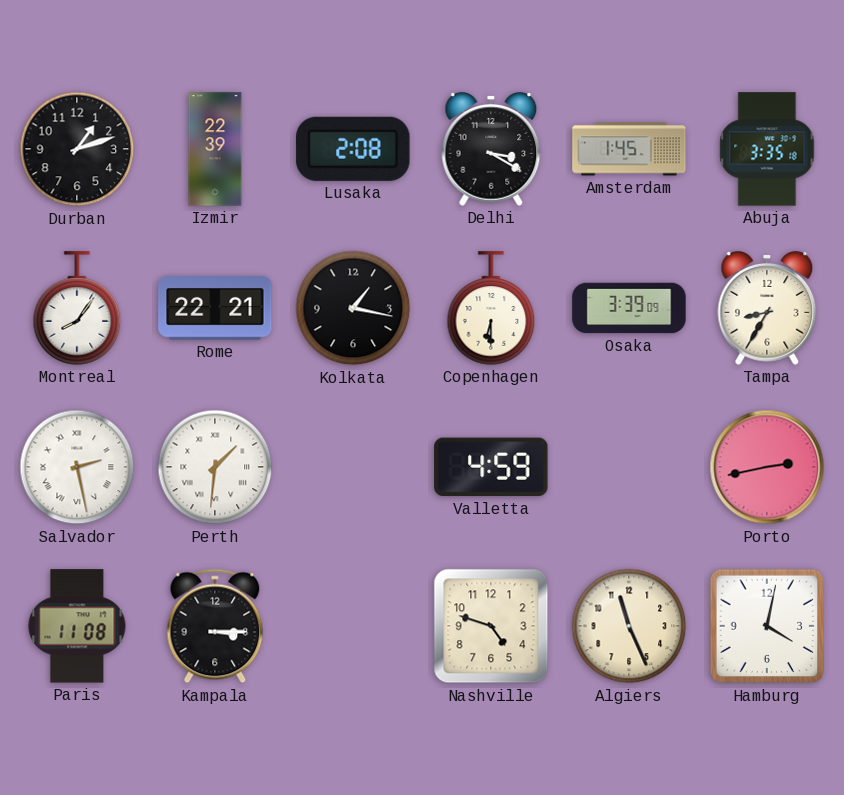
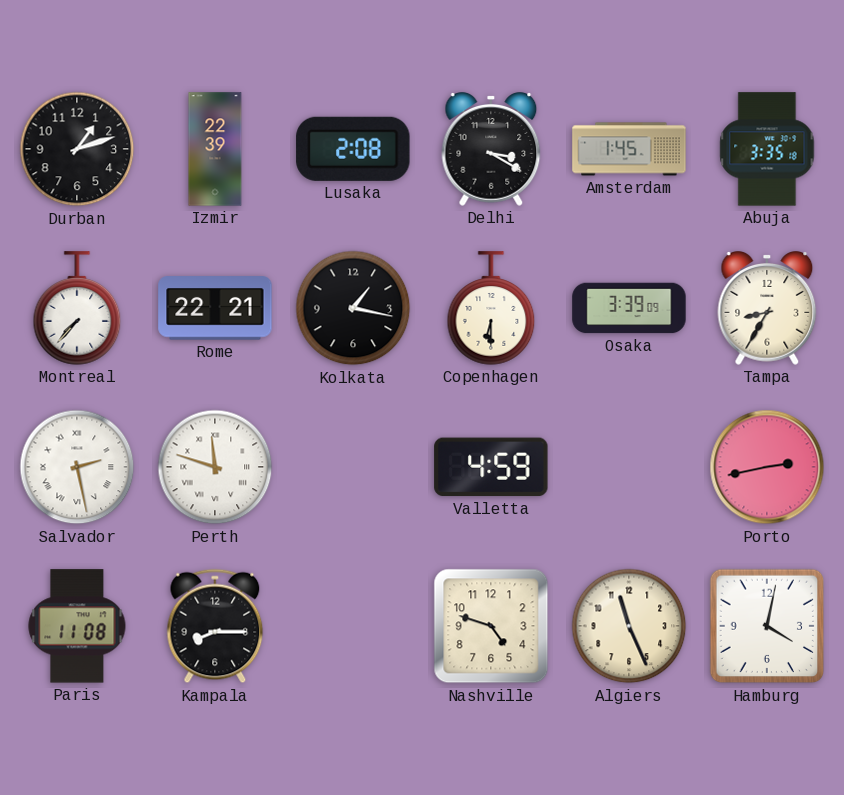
Montreal: 8:06 -> 7:37
Perth: 1:31 -> 11:48
Kampala: 3:15 -> 8:15
